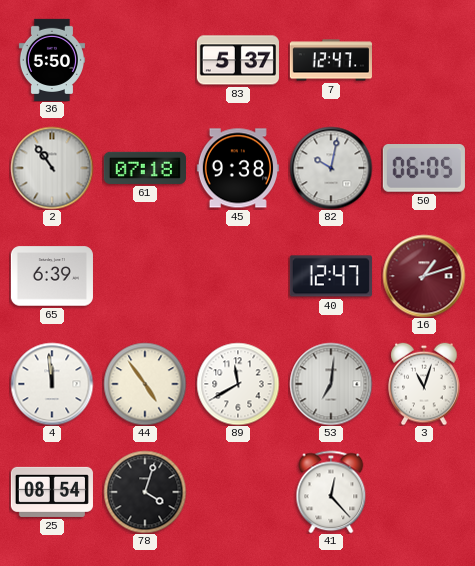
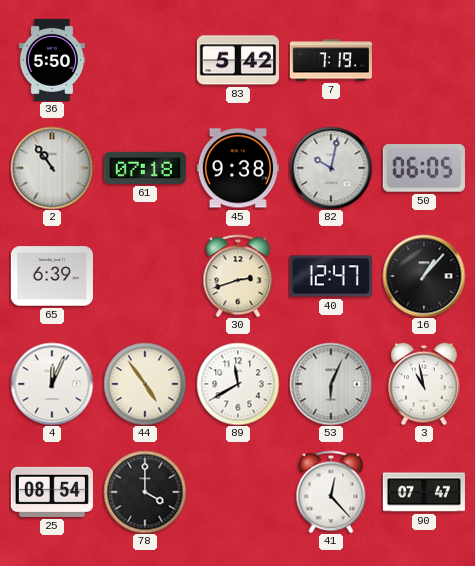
83: 5:37 -> 5:42
7: 12:47 -> 7:19
30: none -> 2:42
16: 1:12 -> 1:07
16 dial: burgundy -> black
4: 11:59 -> 12:04
53: 7:01 -> 6:04
3: 11:03 -> 10:58
78: 4:03 -> 4:00
90: none -> 07:47
